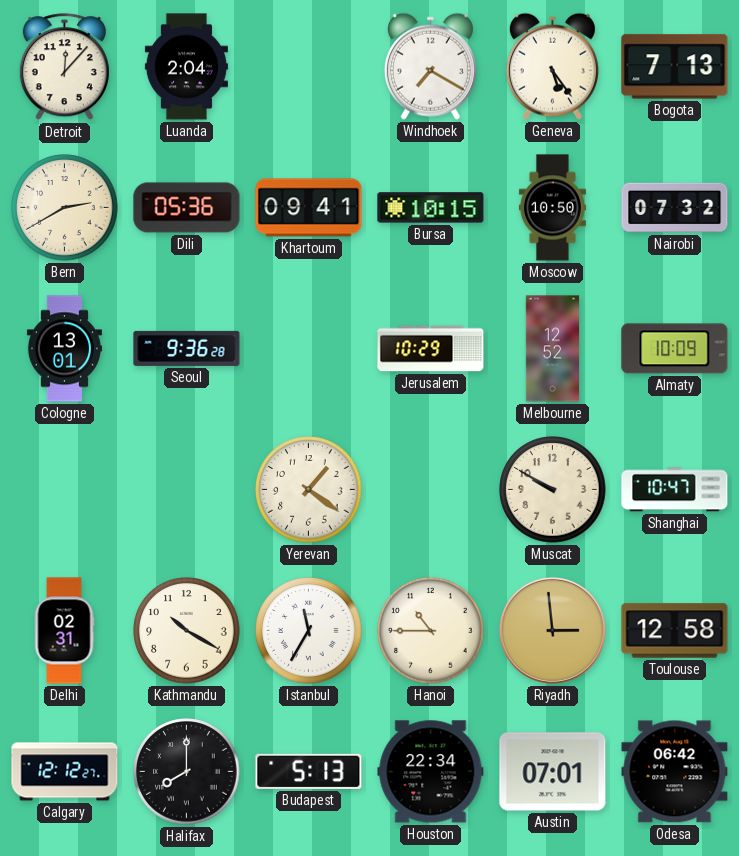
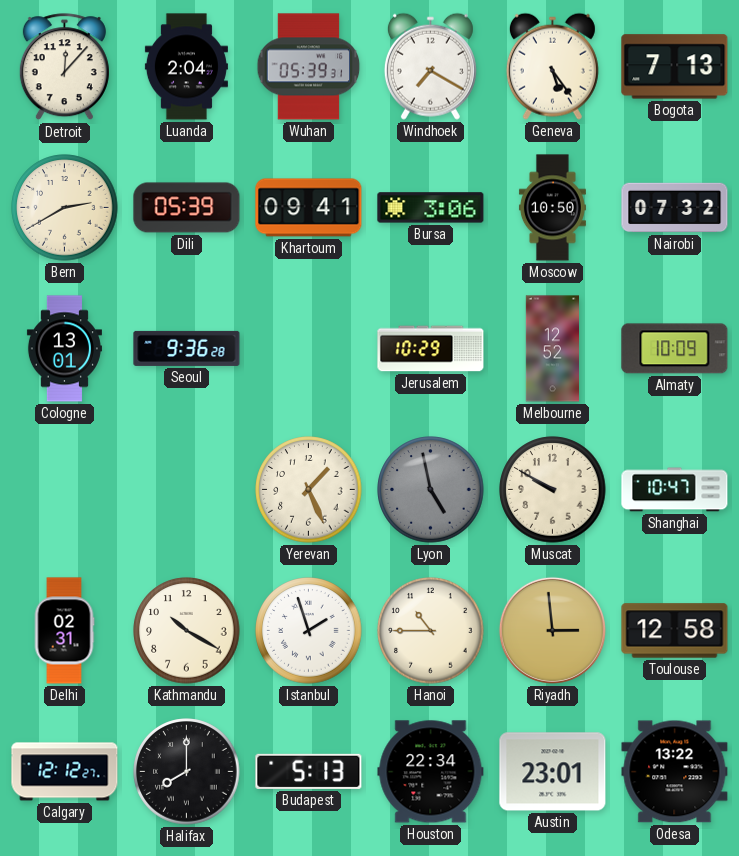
Wuhan: none -> 05:39
Dili: 05:36 -> 05:39
Bursa: 10:15 -> 3:06
Yerevan: 1:21 -> 1:26
Lyon: none -> 4:58
Istanbul: 11:35 -> 1:57
Austin: 07:01 -> 23:01
Odesa: 06:42 -> 13:22
